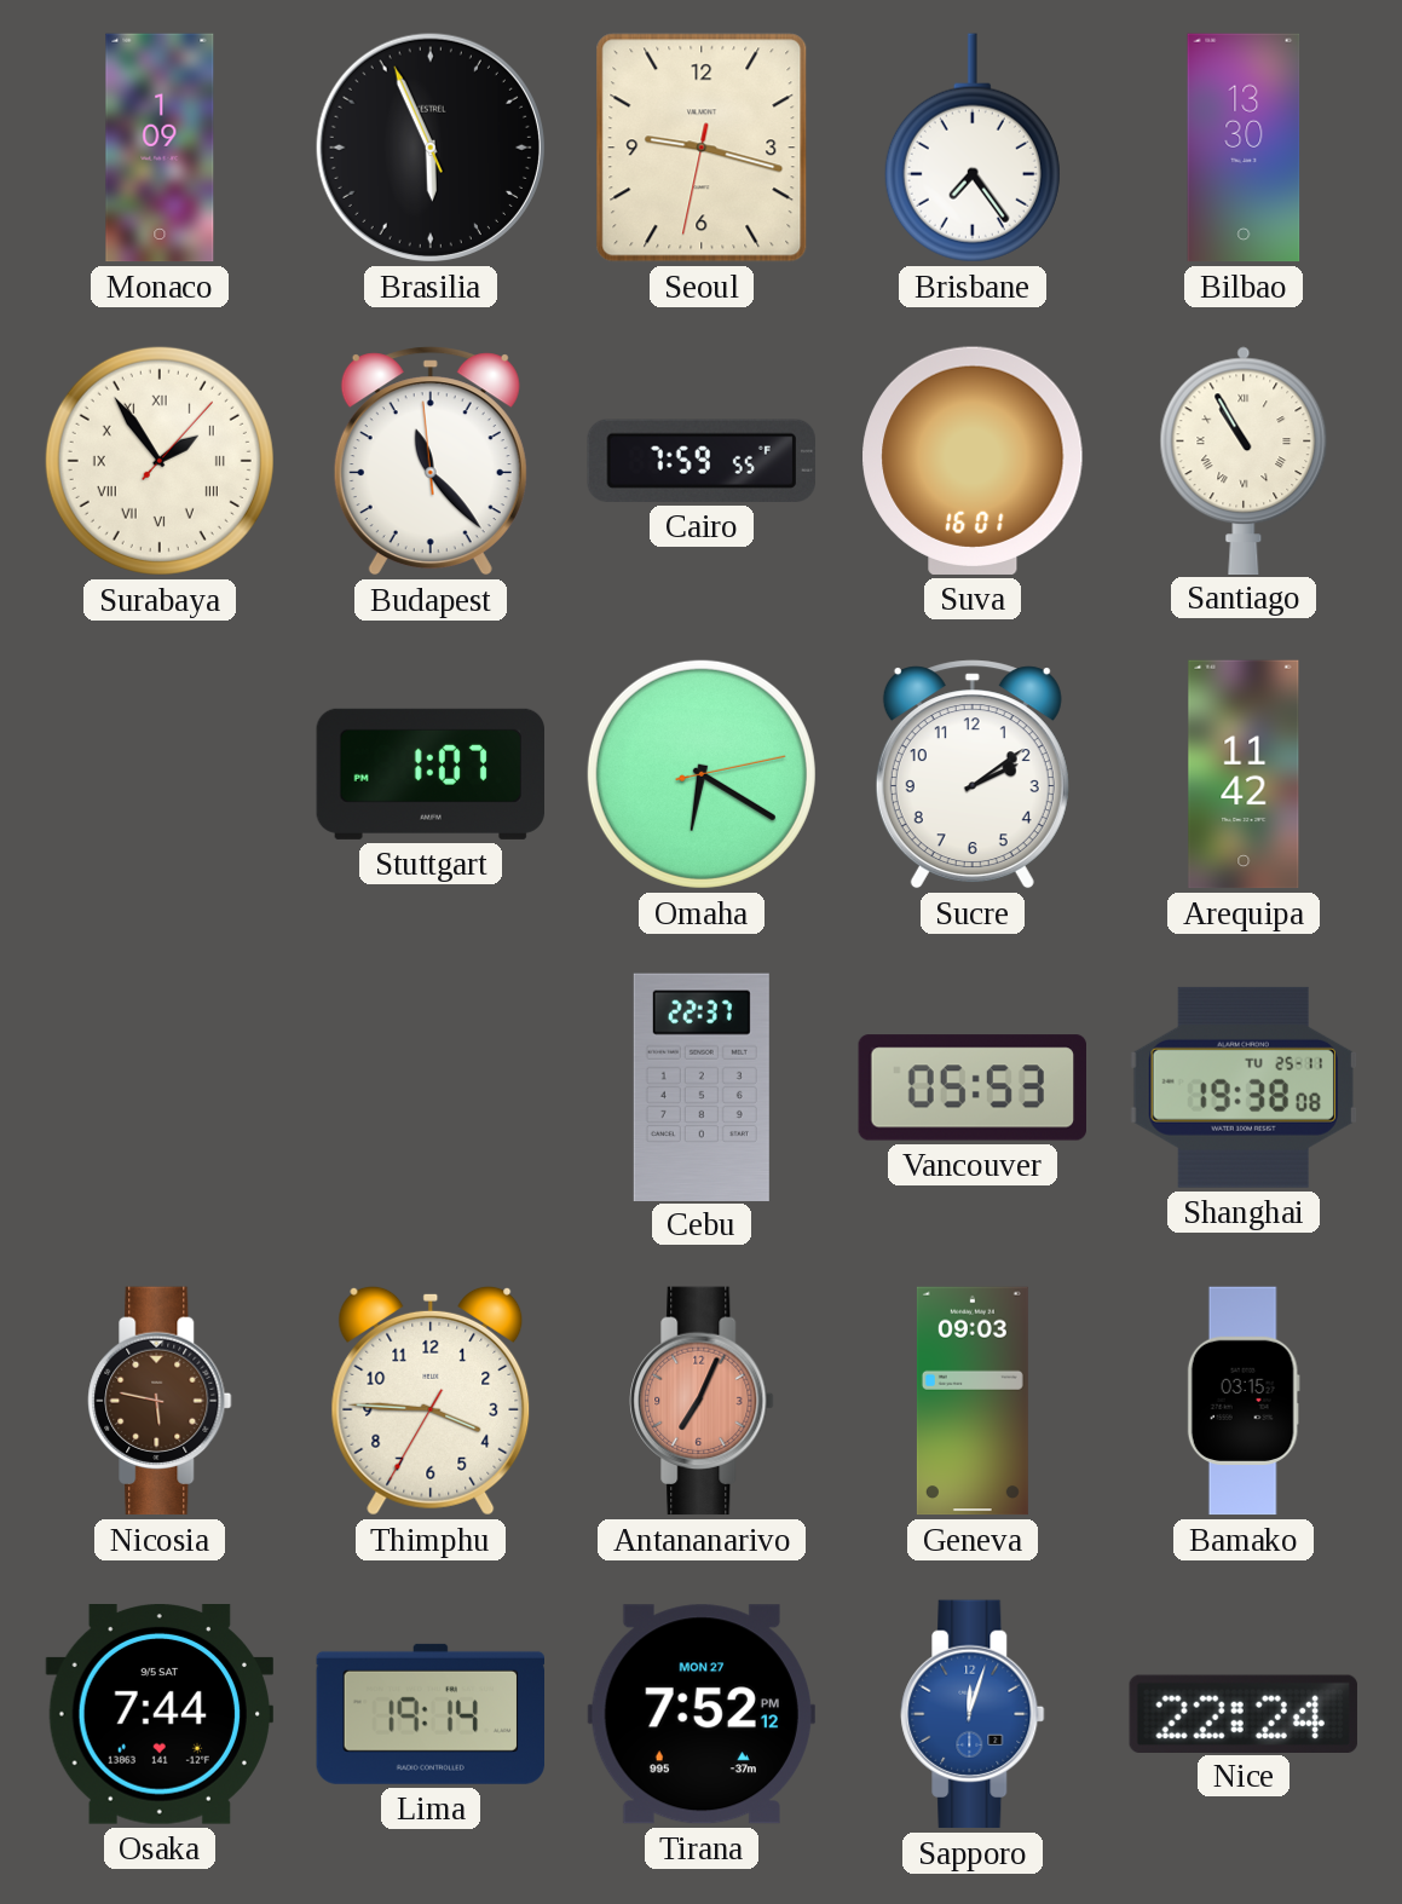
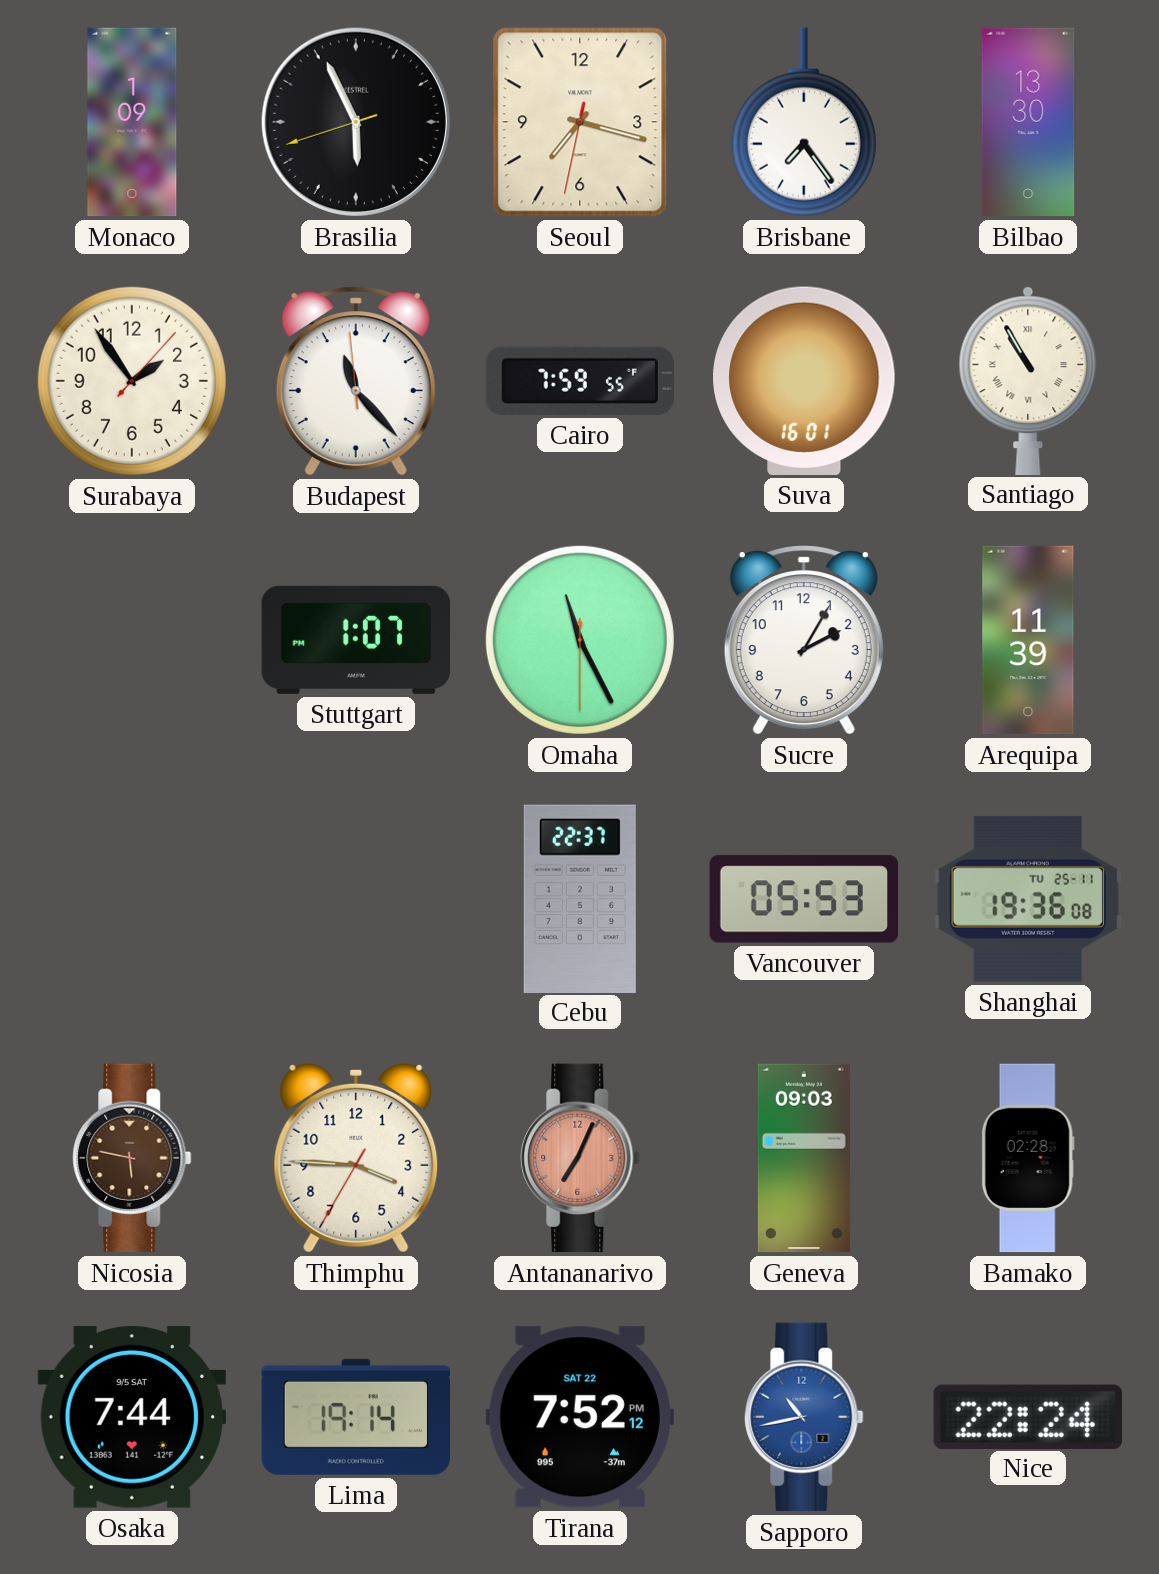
Brasilia: 5:55:56 -> 5:55:42
Seoul: 9:17 -> 7:17
Surabaya numerals: Roman -> Arabic
Omaha: 6:20 -> 11:25
Sucre: 2:09 -> 2:05
Arequipa: 11:42 -> 11:39
Shanghai: 19:38 -> 19:36
Bamako: 03:15 -> 02:28
Tirana date: MON 27 -> SAT 22
Sapporo: 12:03 -> 10:43
